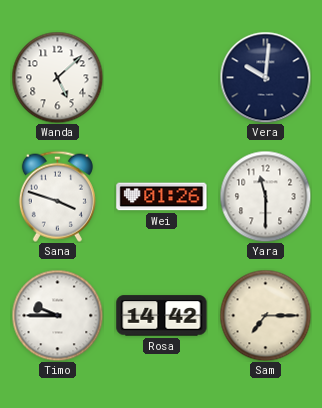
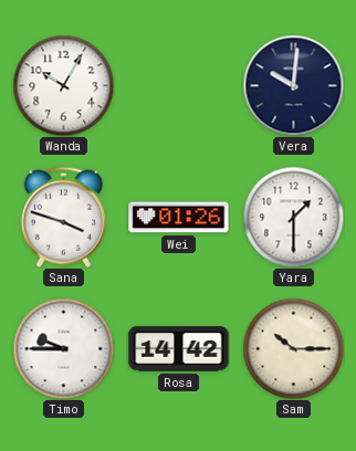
Wanda: 5:08 -> 10:05
Yara: 11:30 -> 1:30
Sam: 7:15 -> 10:15
